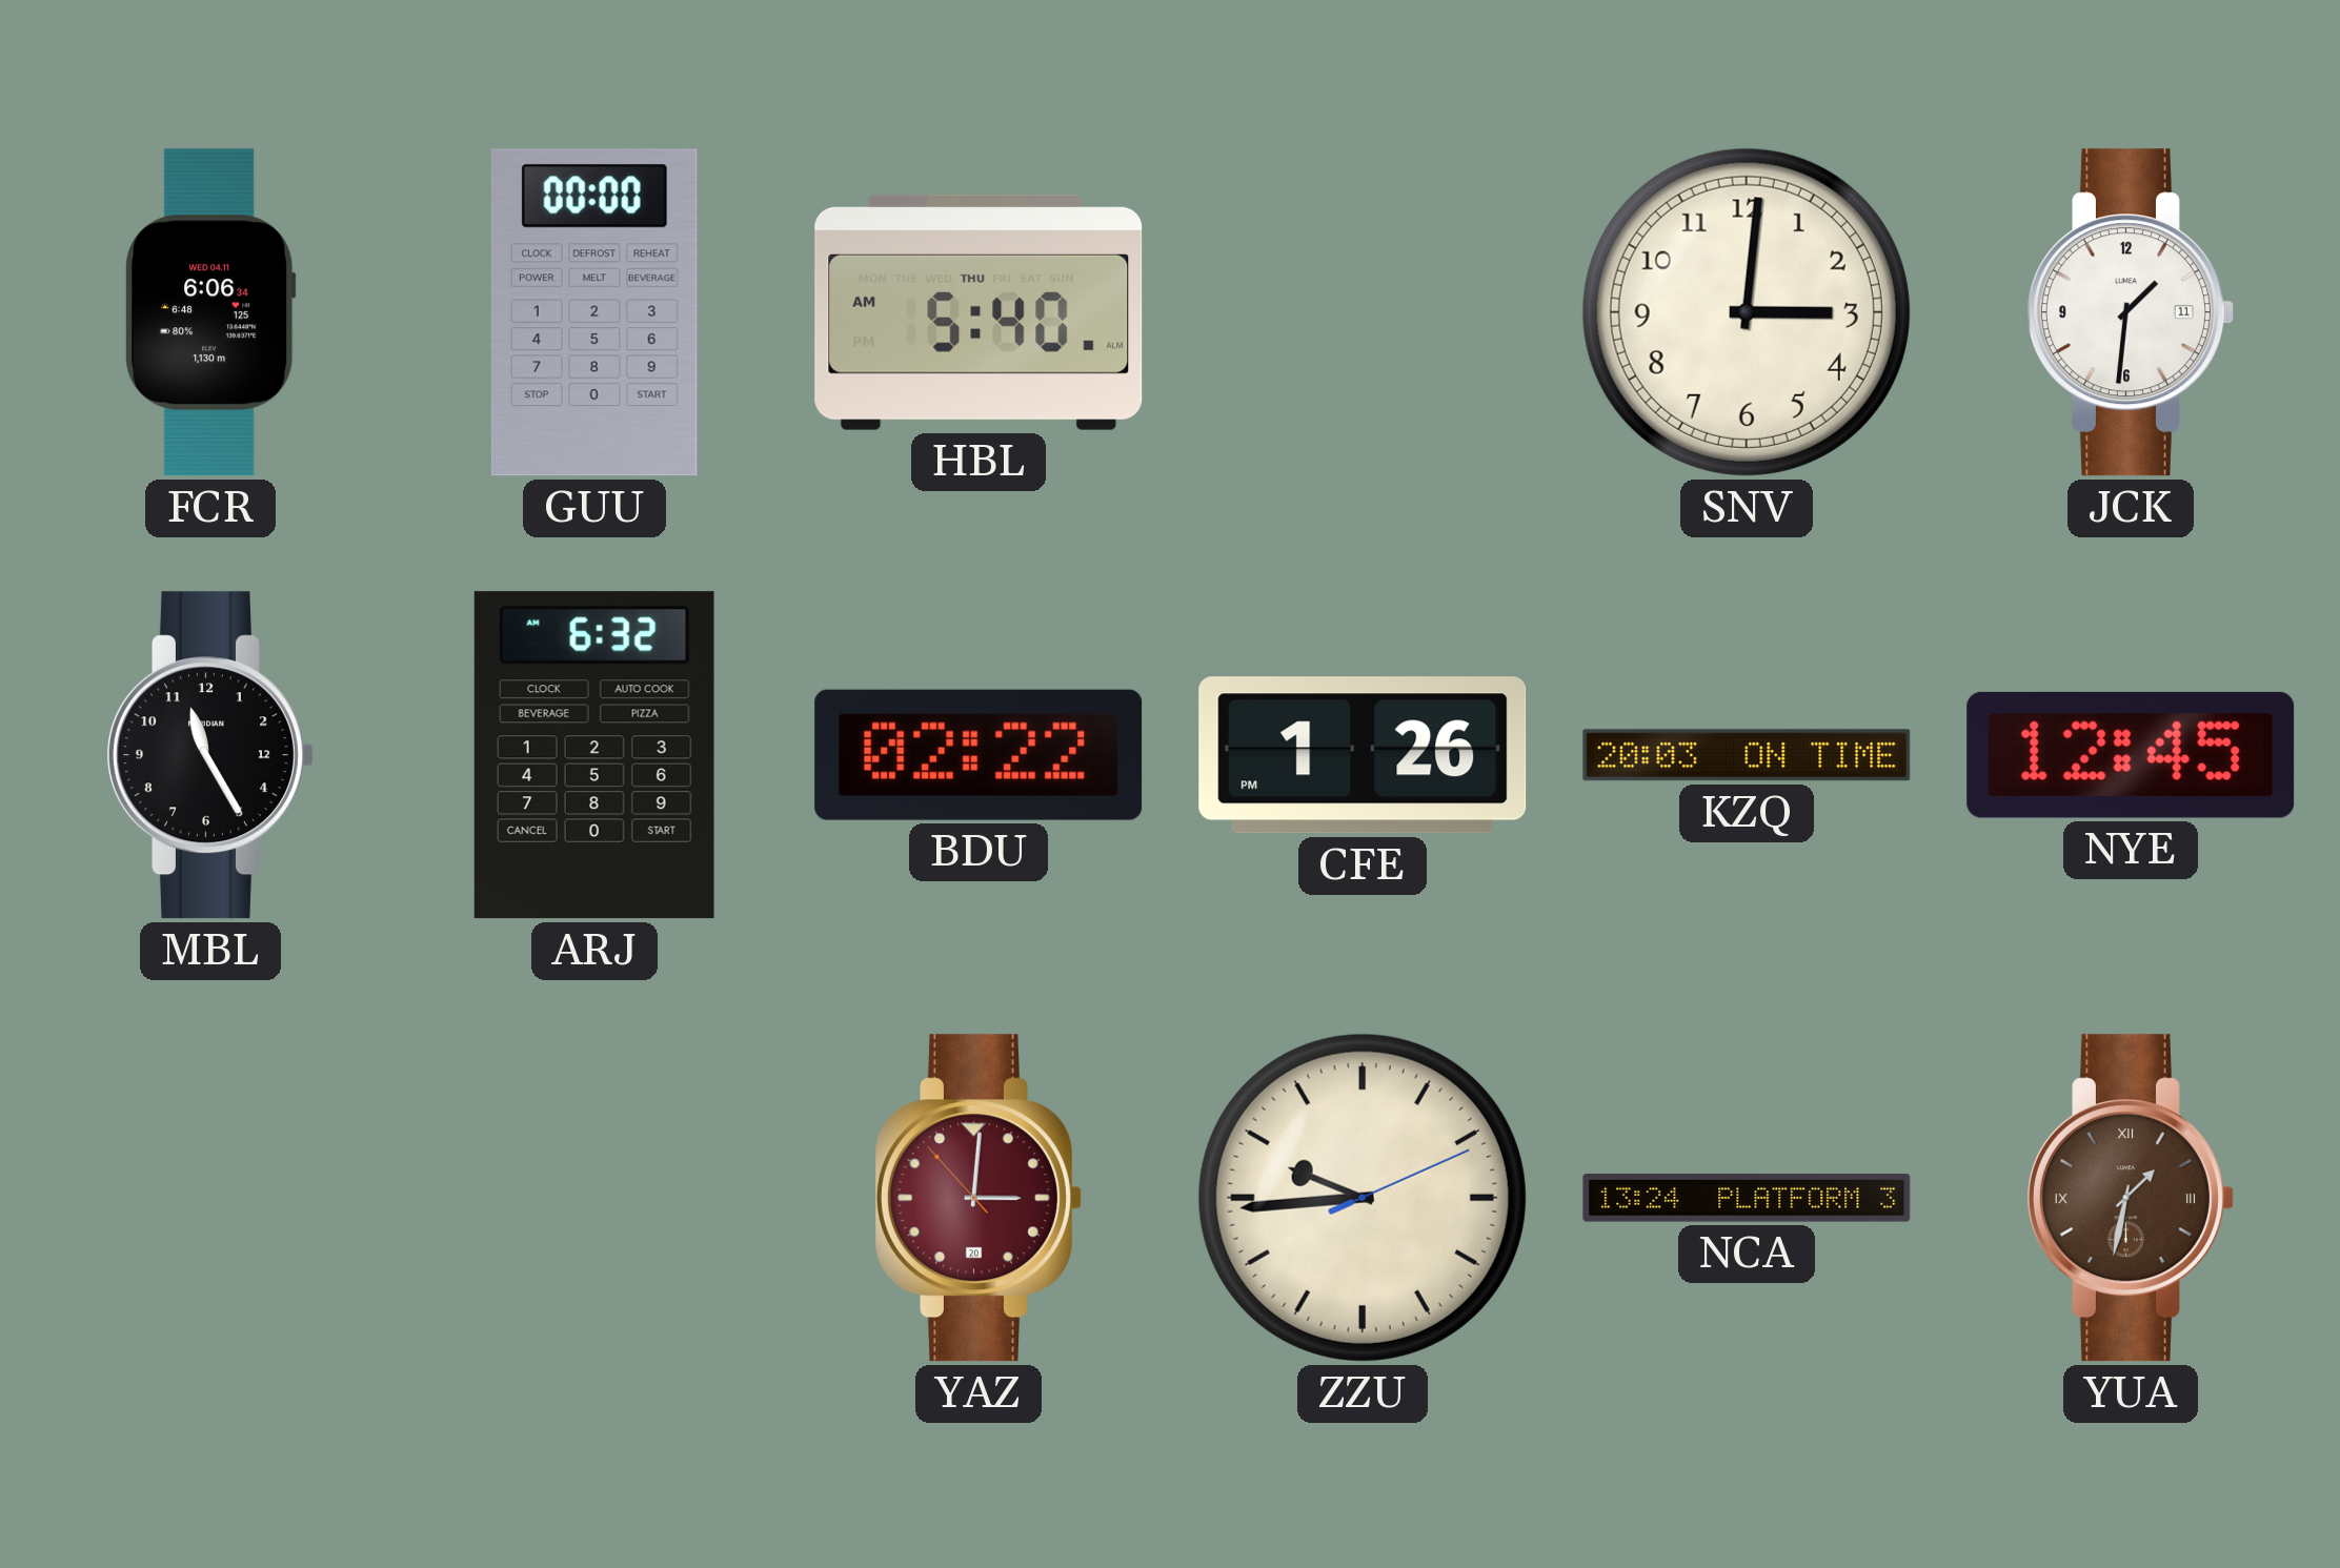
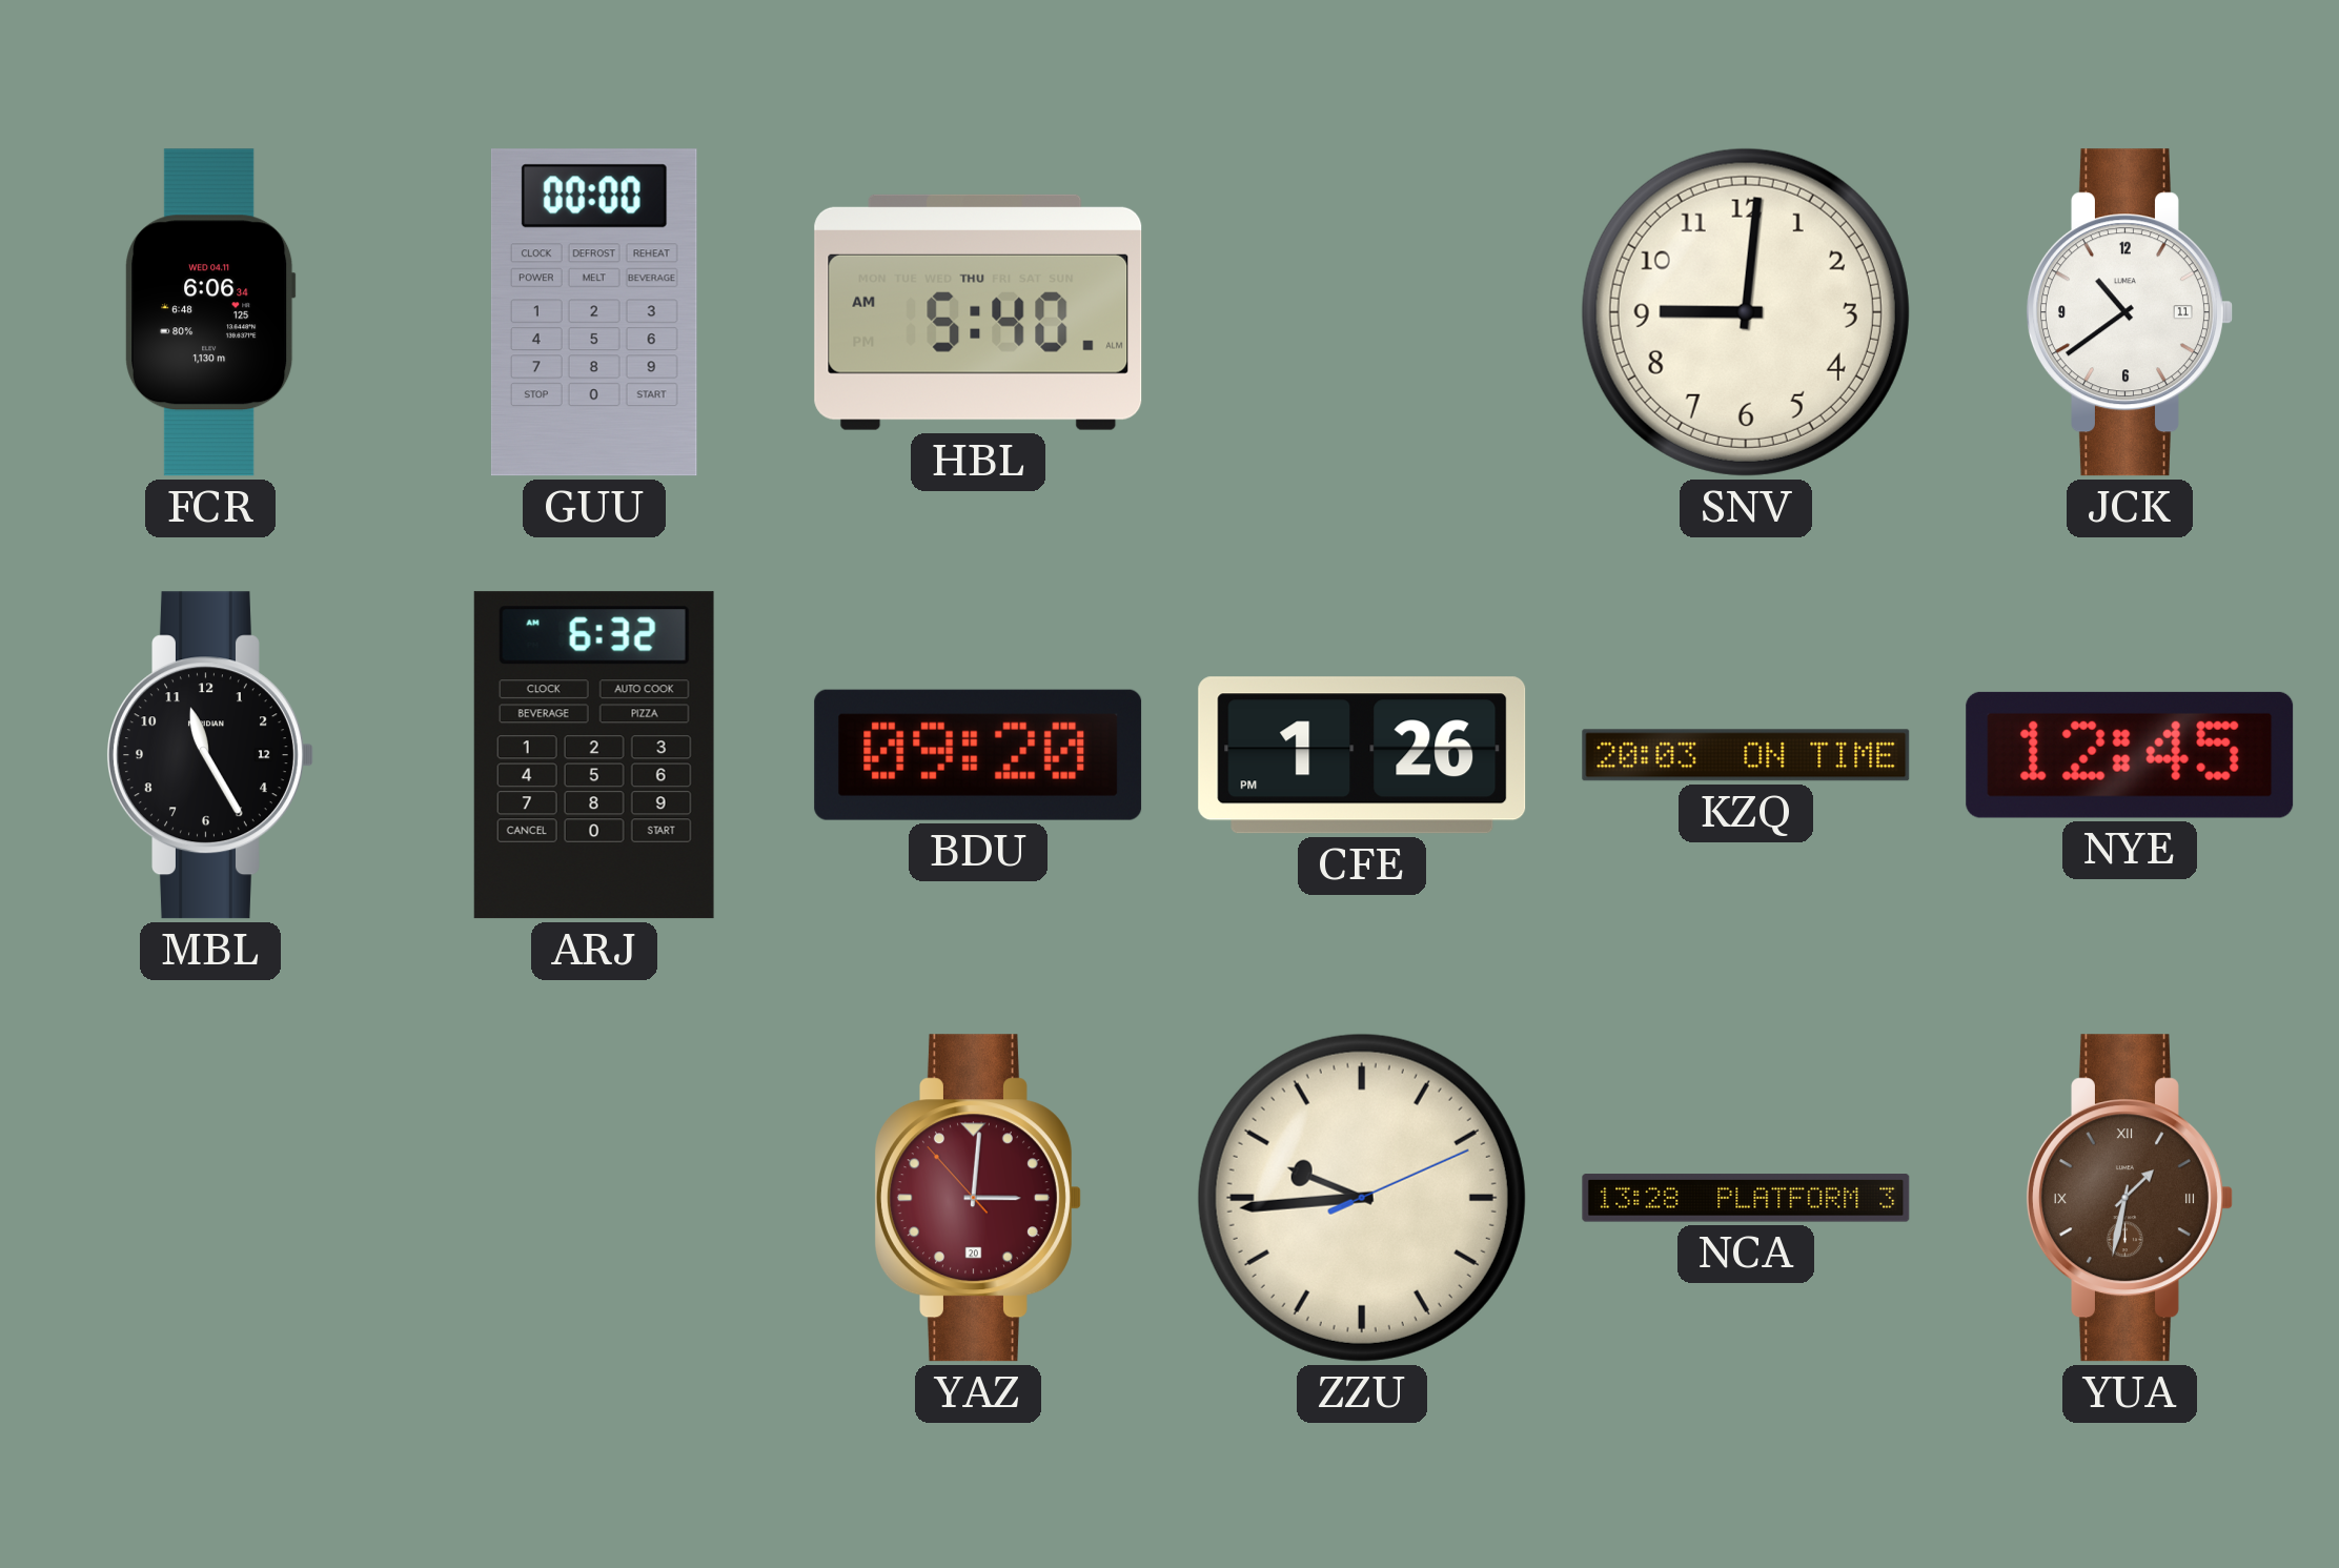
SNV: 3:01 -> 9:01
JCK: 1:31 -> 10:39
BDU: 02:22 -> 09:20
NCA: 13:24 -> 13:28
